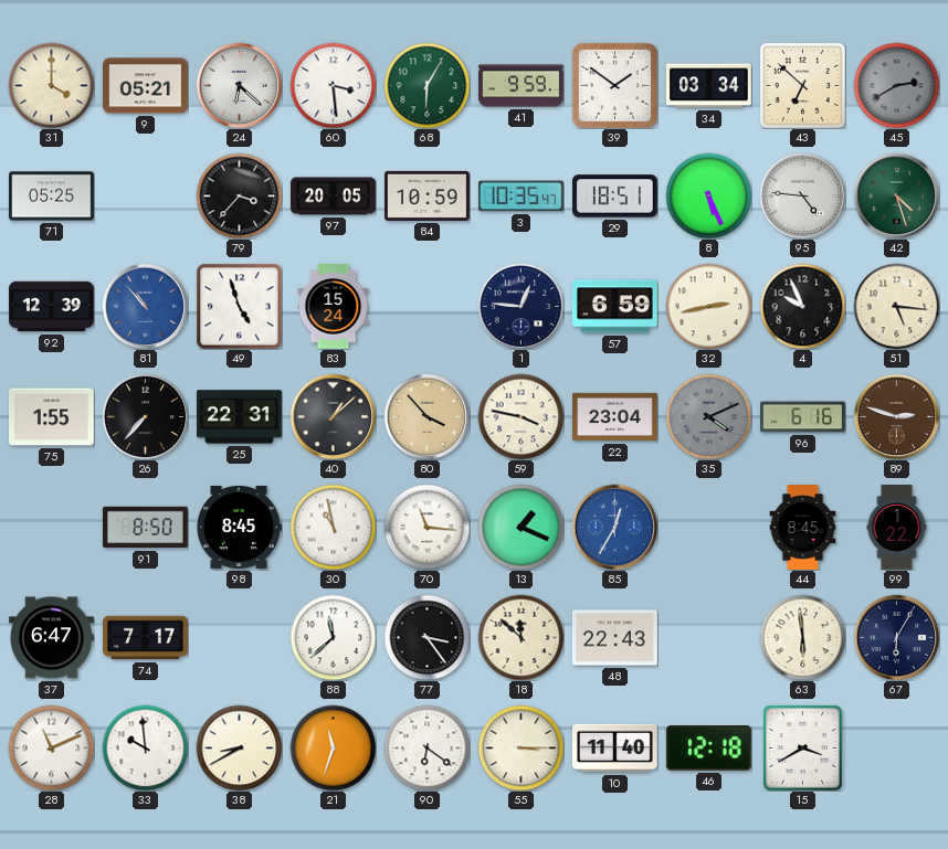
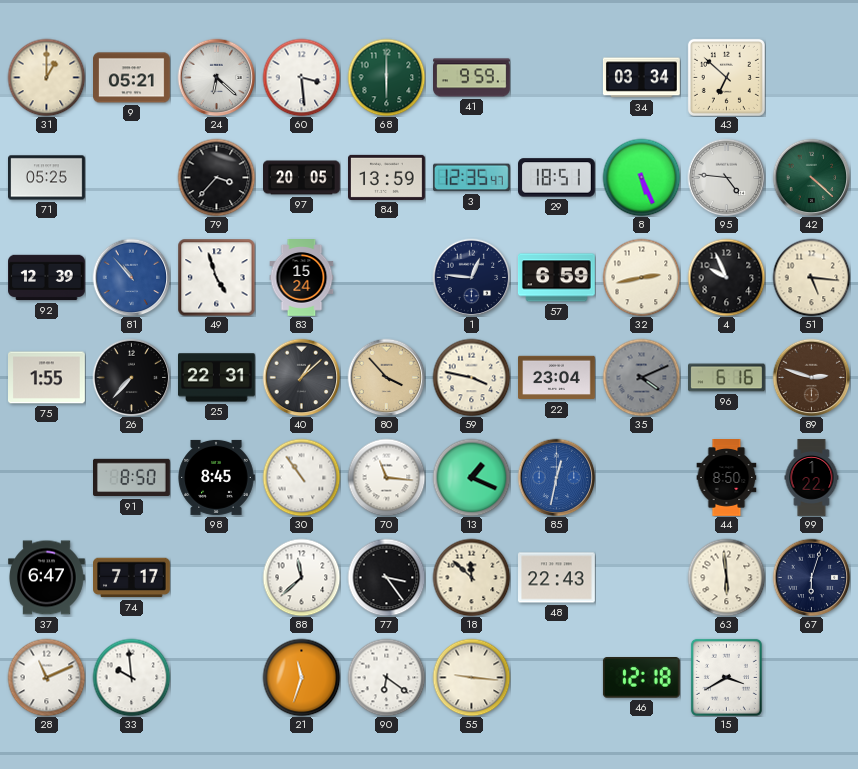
31: 4:00 -> 1:00
68: 6:05 -> 6:00
39: 1:51 -> none
45: 2:40 -> none
84: 10:59 -> 13:59
3: 10:35 -> 12:35
42: 4:27 -> 4:22
30: 10:58 -> 10:54
85: 12:35 -> 12:32
44: 8:45 -> 8:50
67: 6:05 -> 6:03
38: 8:40 -> none
55: 3:15 -> 9:16
10: 11:40 -> none
